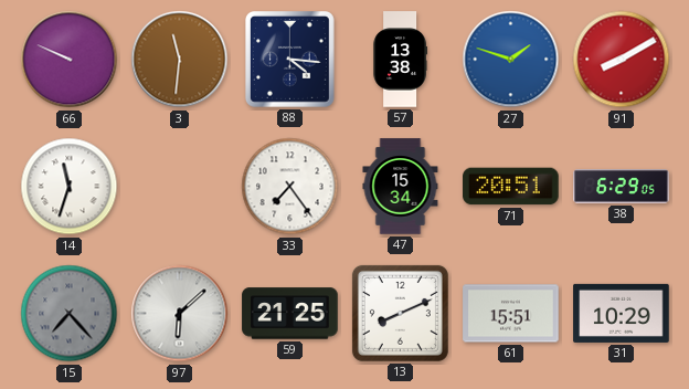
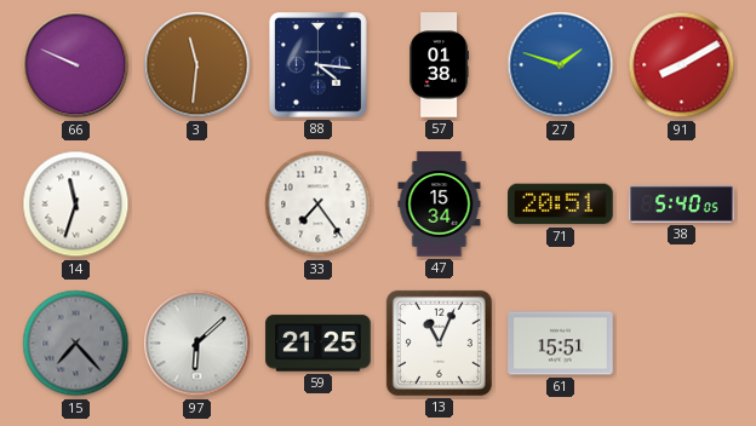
57: 13:38 -> 01:38
38: 6:29 -> 5:40
13: 8:11 -> 11:04
31: 10:29 -> none
